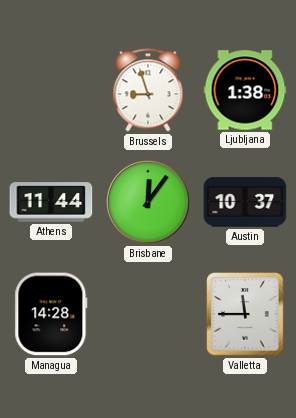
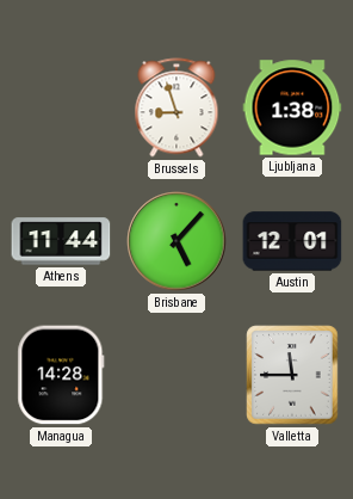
Brisbane: 12:06 -> 5:07
Austin: 10:37 -> 12:01
